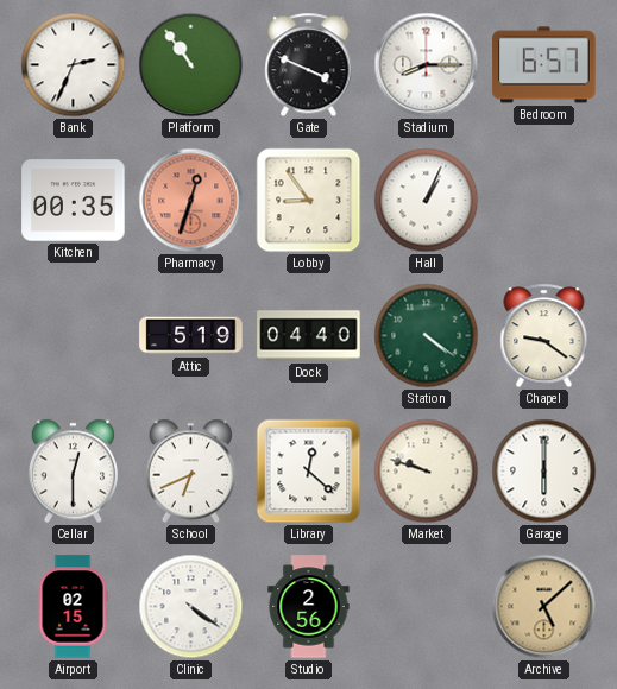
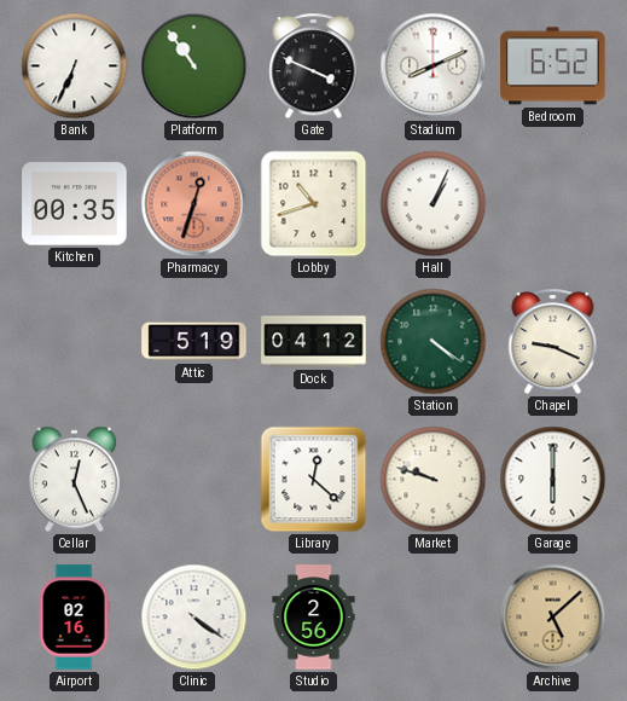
Bank: 2:34 -> 6:34
Stadium: 8:15 -> 8:11
Bedroom: 6:57 -> 6:52
Lobby: 8:54 -> 10:42
Dock: 04:40 -> 04:12
Chapel: 9:21 -> 9:19
Cellar: 12:30 -> 12:26
School: 6:41 -> none
Airport: 02:15 -> 02:16
